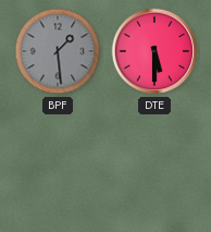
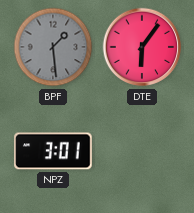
DTE: 5:30 -> 6:06
NPZ: none -> 3:01
